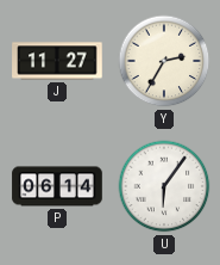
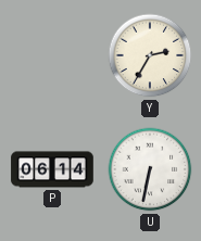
J: 11:27 -> none
U: 6:06 -> 6:32
